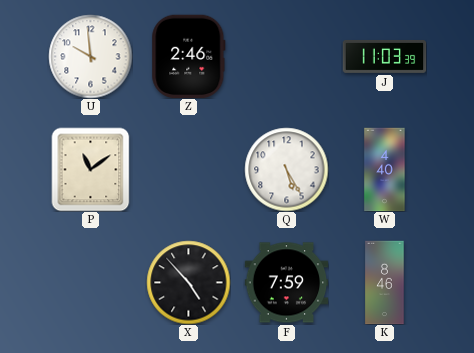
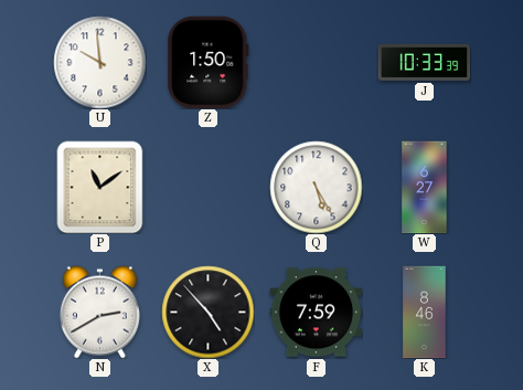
Z: 2:46 -> 1:50
J: 11:03 -> 10:33
W: 4:40 -> 6:27
N: none -> 2:40
